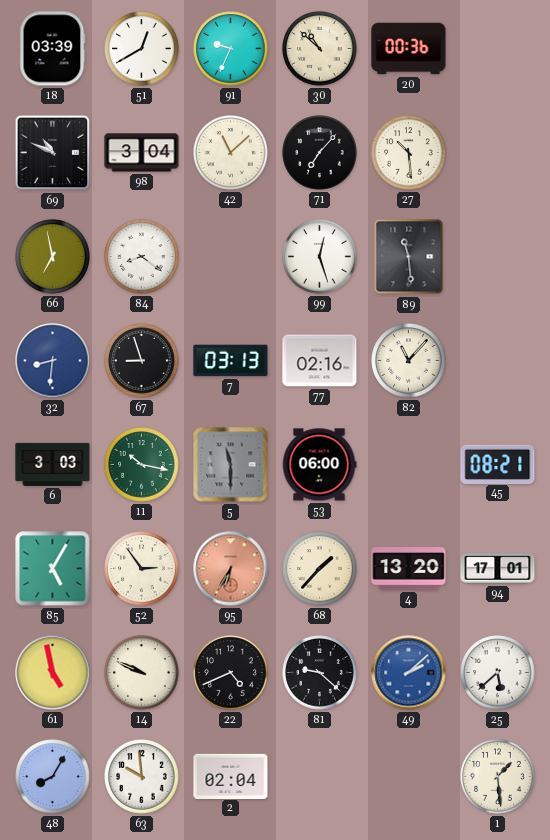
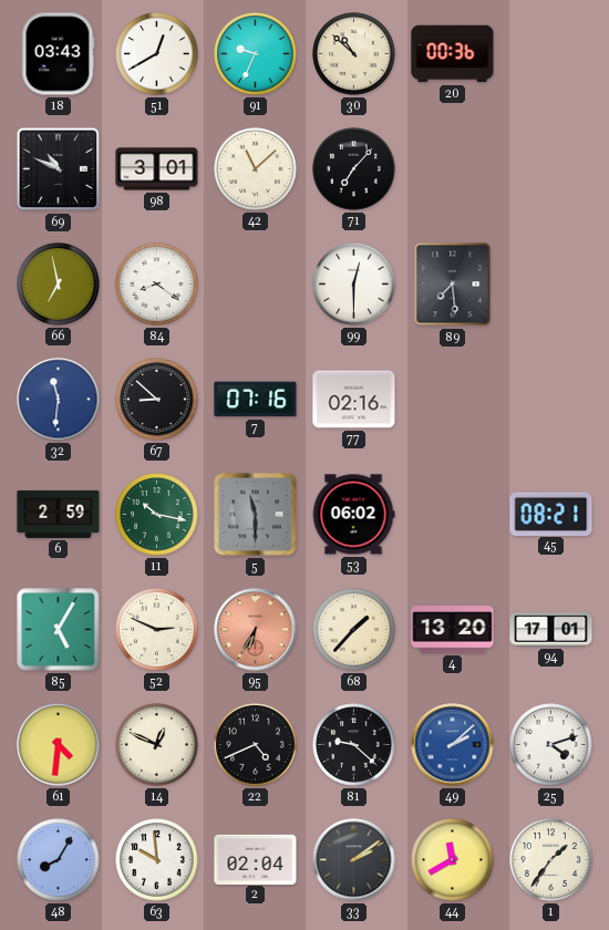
18: 03:39 -> 03:43
98: 3:04 -> 3:01
27: 10:29 -> none
99: 12:27 -> 12:30
89: 11:29 -> 7:29
32: 8:31 -> 11:31
67: 8:57 -> 8:52
7: 03:13 -> 07:16
82: 11:07 -> none
6: 3:03 -> 2:59
53: 06:00 -> 06:02
52: 2:54 -> 2:49
61: 4:58 -> 4:31
14: 9:49 -> 12:49
25: 5:38 -> 4:12
33: none -> 2:09
44: none -> 11:40
1: 1:29 -> 1:36
